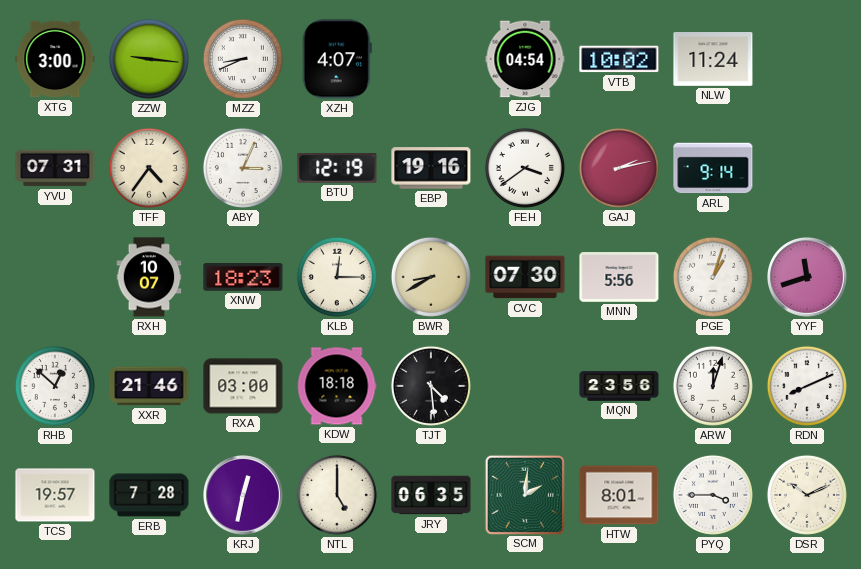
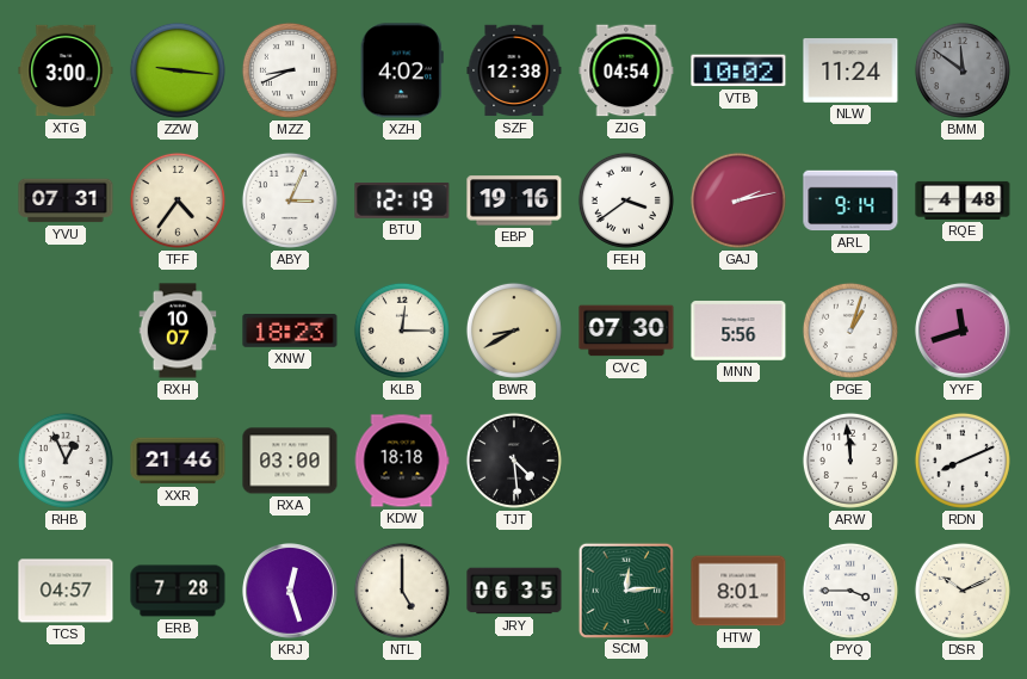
XZH: 4:07 -> 4:02
SZF: none -> 12:38
BMM: none -> 11:51
RQE: none -> 4:48
RHB: 12:52 -> 12:56
MQN: 23:56 -> none
ARW: 12:03 -> 11:59
TCS: 19:57 -> 04:57
KRJ: 12:32 -> 12:27
SCM: 2:01 -> 12:14
